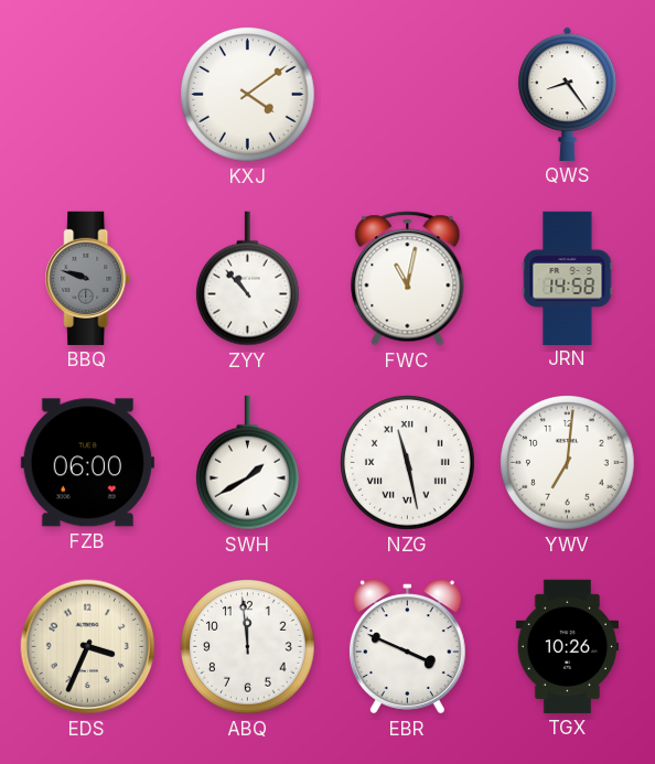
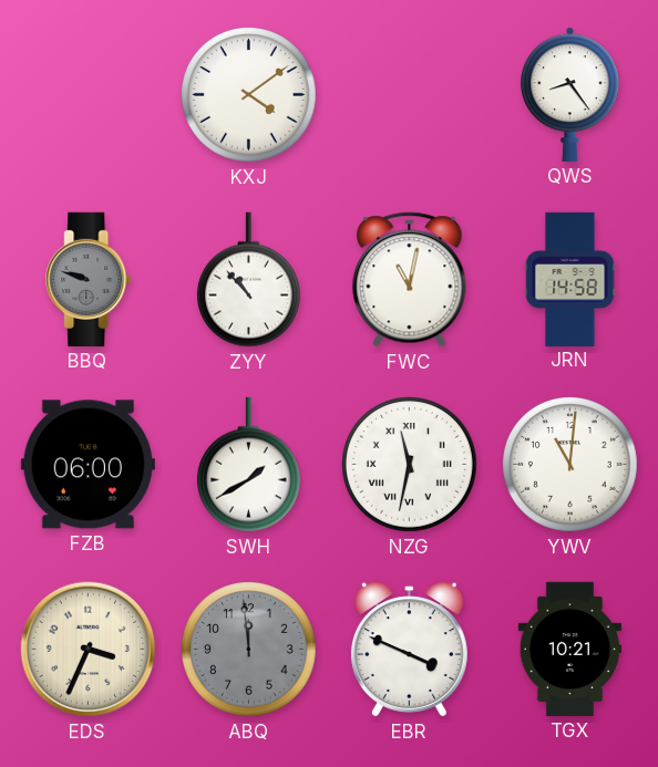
NZG: 11:28 -> 11:32
YWV: 7:01 -> 11:01
ABQ dial: white -> grey
TGX: 10:26 -> 10:21
